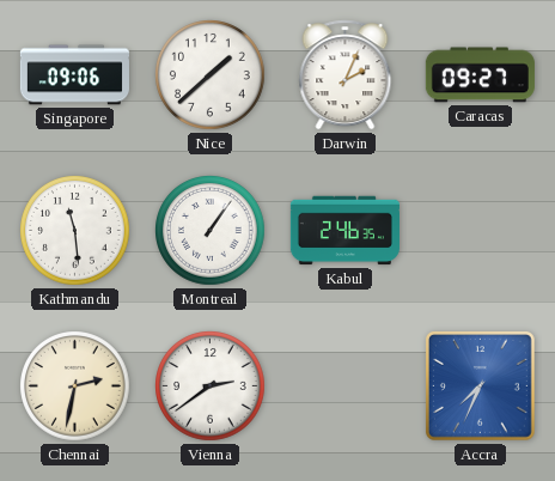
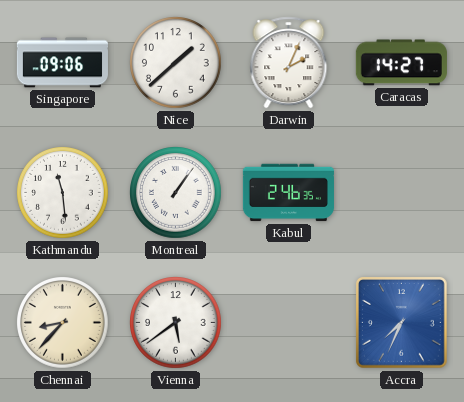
Caracas: 09:27 -> 14:27
Chennai: 2:32 -> 8:37
Vienna: 2:39 -> 5:39
